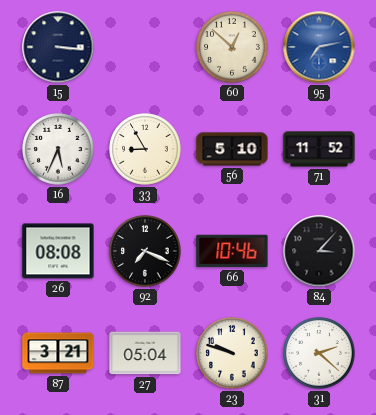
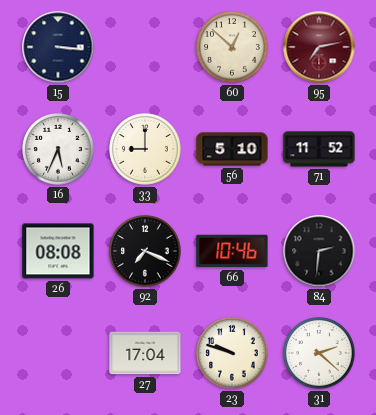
95 dial: blue -> burgundy
33: 8:55 -> 9:00
84: 3:07 -> 2:31
87: 3:21 -> none
27: 05:04 -> 17:04
